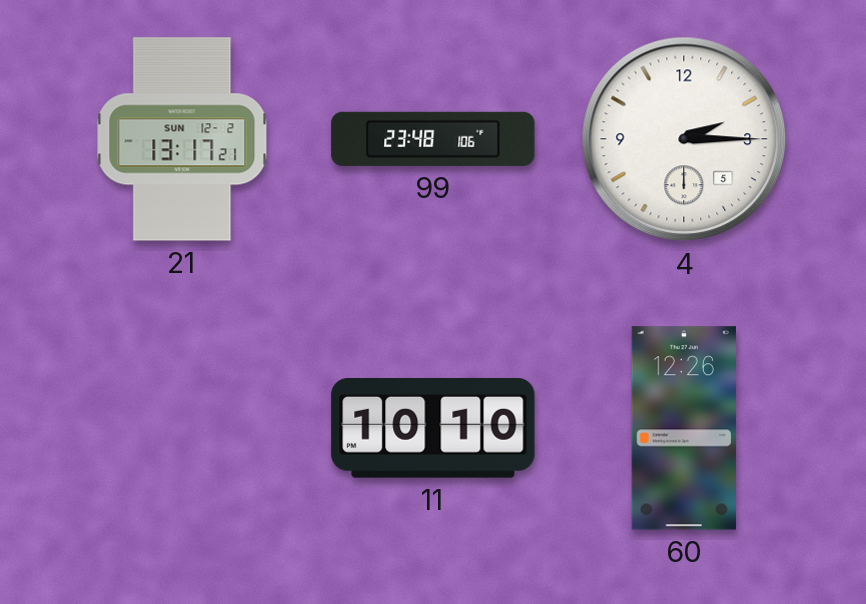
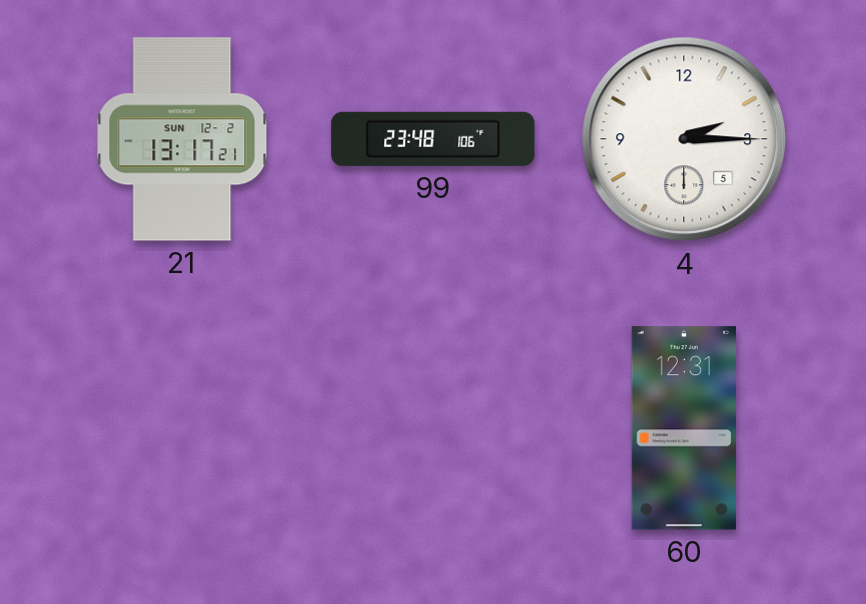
11: 10:10 -> none
60: 12:26 -> 12:31
